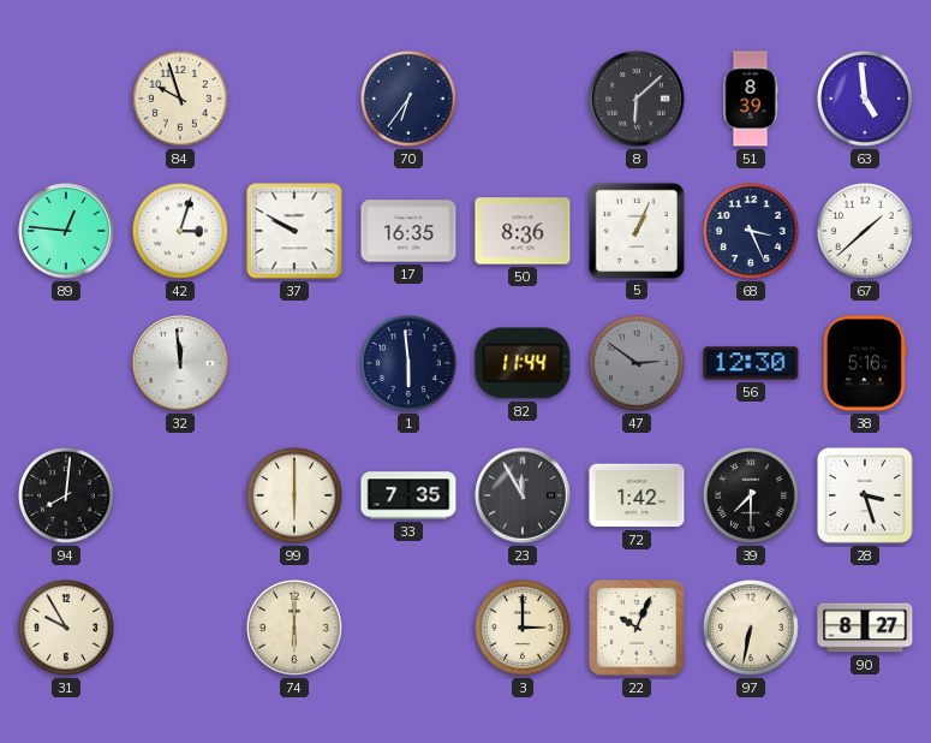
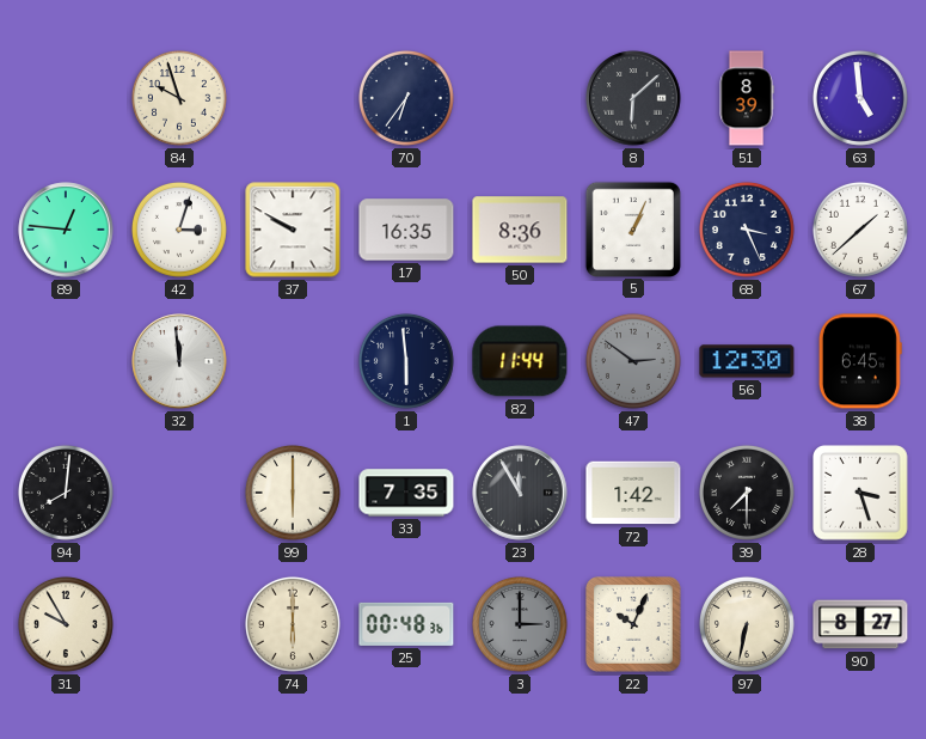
38: 5:16 -> 6:45
25: none -> 00:48
3 dial: cream -> grey
